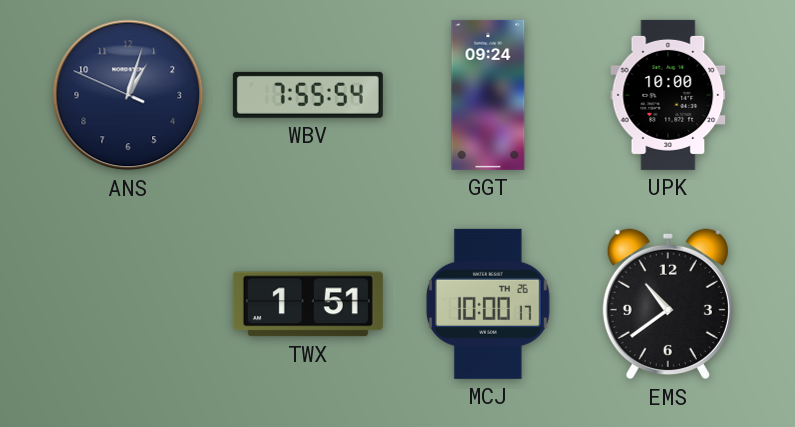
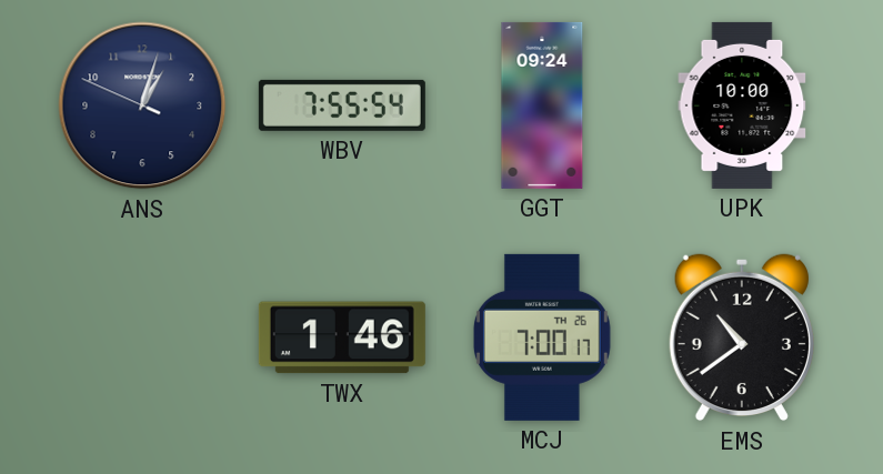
TWX: 1:51 -> 1:46
MCJ: 10:00 -> 7:00
